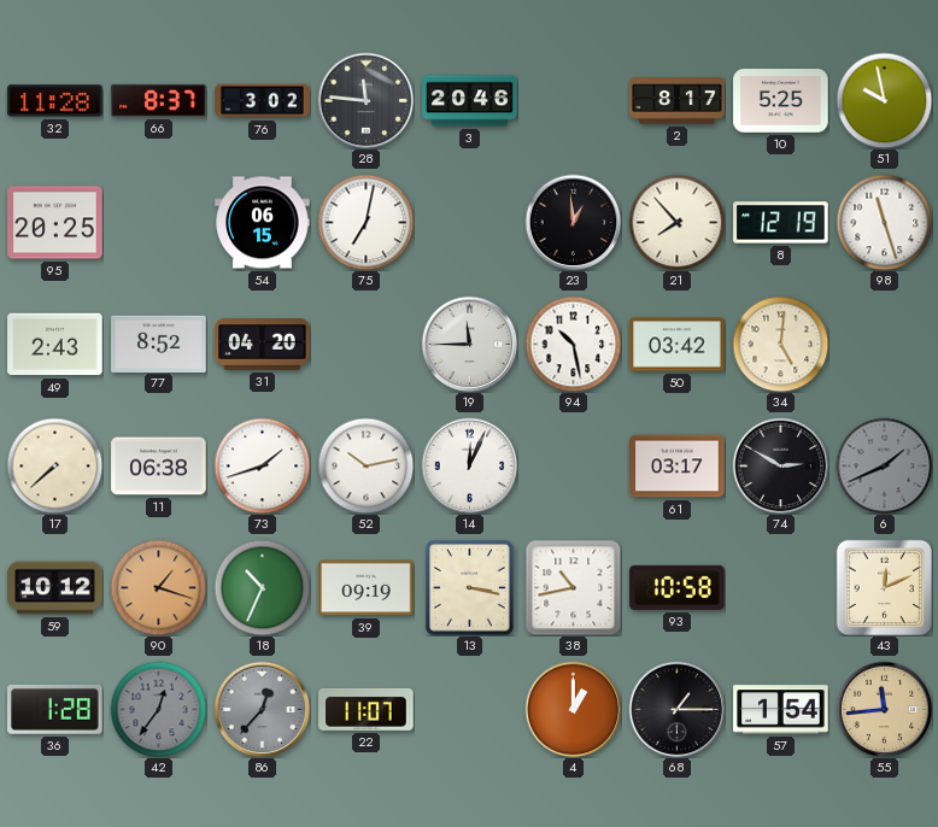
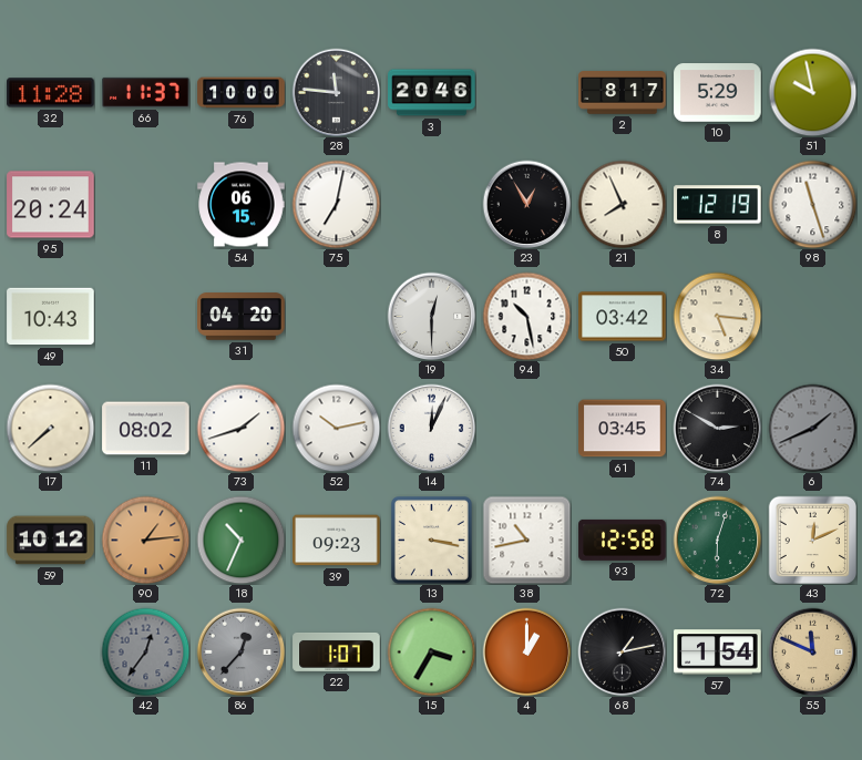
66: 8:37 -> 11:37
76: 3:02 -> 10:00
10: 5:25 -> 5:29
95: 20:25 -> 20:24
23: 12:59 -> 12:55
21: 7:53 -> 7:56
49: 2:43 -> 10:43
77: 8:52 -> none
19: 11:45 -> 12:30
34: 5:01 -> 5:16
11: 06:38 -> 08:02
61: 03:17 -> 03:45
90: 1:18 -> 1:14
39: 09:19 -> 09:23
93: 10:58 -> 12:58
72: none -> 6:03
36: 1:28 -> none
22: 11:07 -> 1:07
15: none -> 3:35
68: 1:15 -> 1:13
55: 11:44 -> 11:49
